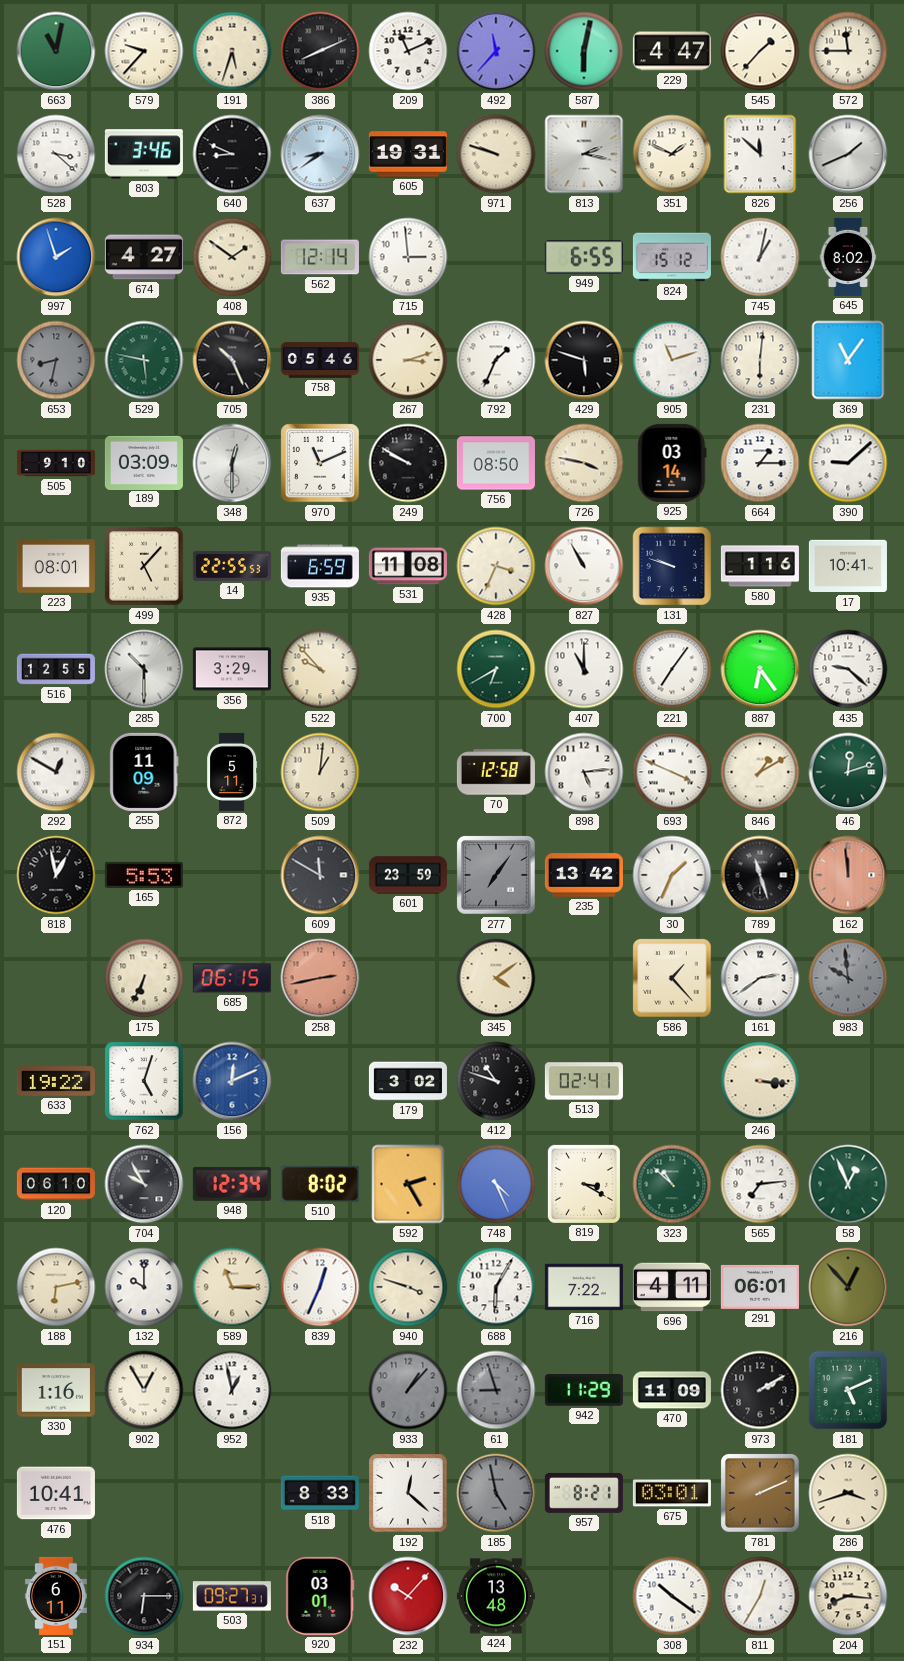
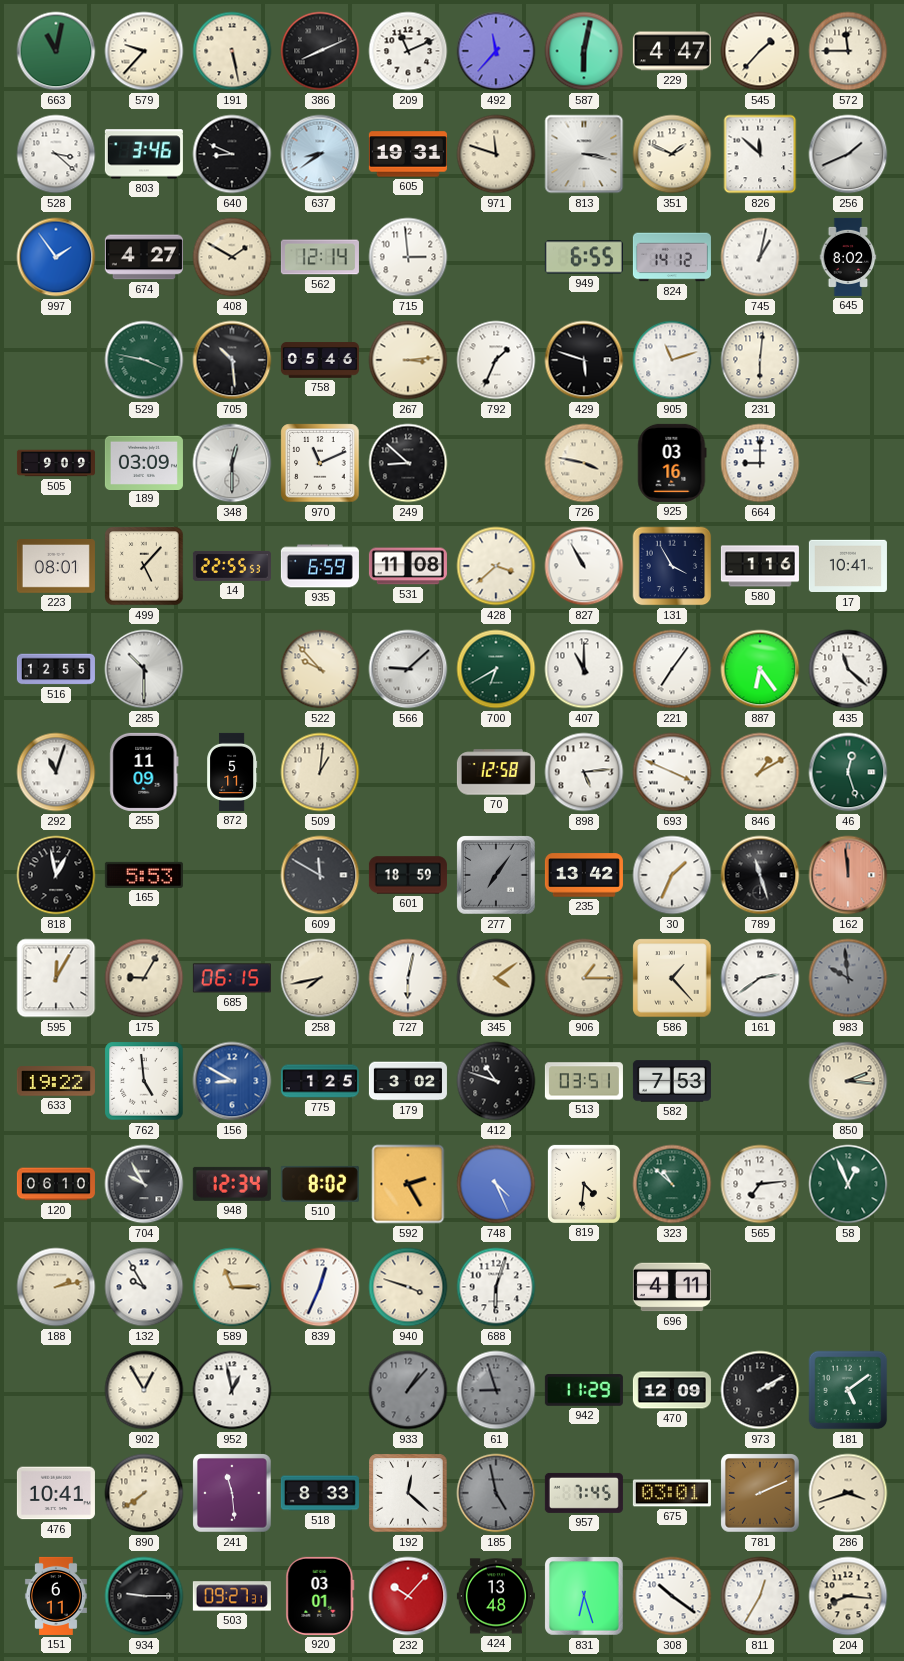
191: 5:33 -> 5:28
971: 9:48 -> 11:48
813: 2:17 -> 3:17
997: 1:57 -> 1:54
408: 1:51 -> 1:50
824: 15:12 -> 14:12
653: 8:32 -> none
529: 5:47 -> 3:47
705: 10:26 -> 10:29
267: 3:12 -> 3:14
369: 11:06 -> none
505: 9:10 -> 9:09
249: 9:50 -> 8:52
756: 08:50 -> none
925: 03:14 -> 03:16
664: 1:15 -> 9:00
390: 9:08 -> none
428: 3:34 -> 3:38
131: 9:48 -> 3:55
356: 3:29 -> none
566: none -> 9:08
435: 9:22 -> 11:22
292: 12:50 -> 11:03
46: 12:12 -> 12:27
601: 23:59 -> 18:59
595: none -> 12:05
175: 6:34 -> 9:05
258: 2:43 -> 7:43
258 dial: salmon -> cream
727: none -> 6:02
906: none -> 1:15
762: 5:03 -> 4:59
156: 12:11 -> 8:50
775: none -> 1:25
513: 02:41 -> 03:51
582: none -> 7:53
246: 3:16 -> none
850: none -> 2:16
819: 3:20 -> 4:31
188: 6:13 -> 2:13
132: 10:00 -> 9:55
688: 6:05 -> 6:03
716: 7:22 -> none
291: 06:01 -> none
216: 12:53 -> none
330: 1:16 -> none
470: 11:09 -> 12:09
181: 5:11 -> 5:09
890: none -> 7:39
241: none -> 11:29
957: 8:21 -> 7:45
934: 6:15 -> 9:15
831: none -> 6:27
